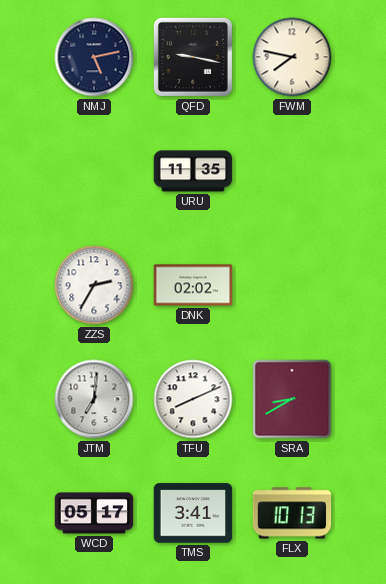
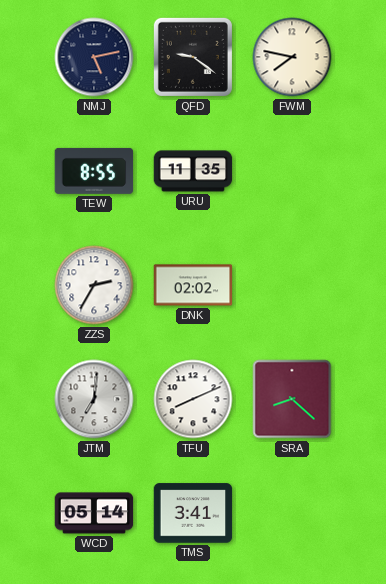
QFD: 9:17 -> 9:21
TEW: none -> 8:55
SRA: 8:40 -> 8:22
WCD: 05:17 -> 05:14
FLX: 10:13 -> none
